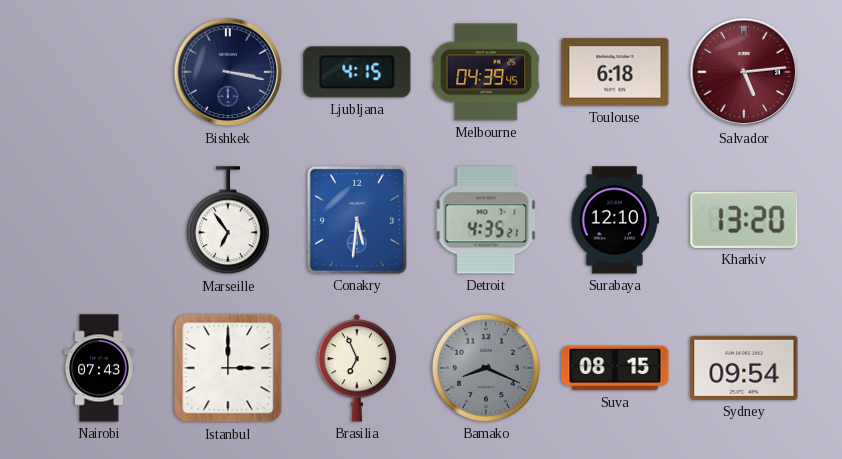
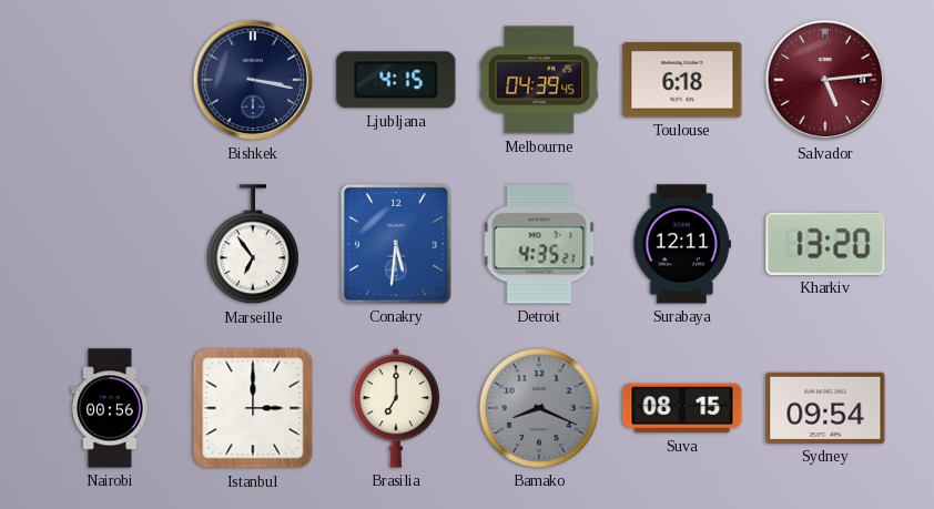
Surabaya: 12:10 -> 12:11
Nairobi: 07:43 -> 00:56
Brasilia: 6:56 -> 7:00
